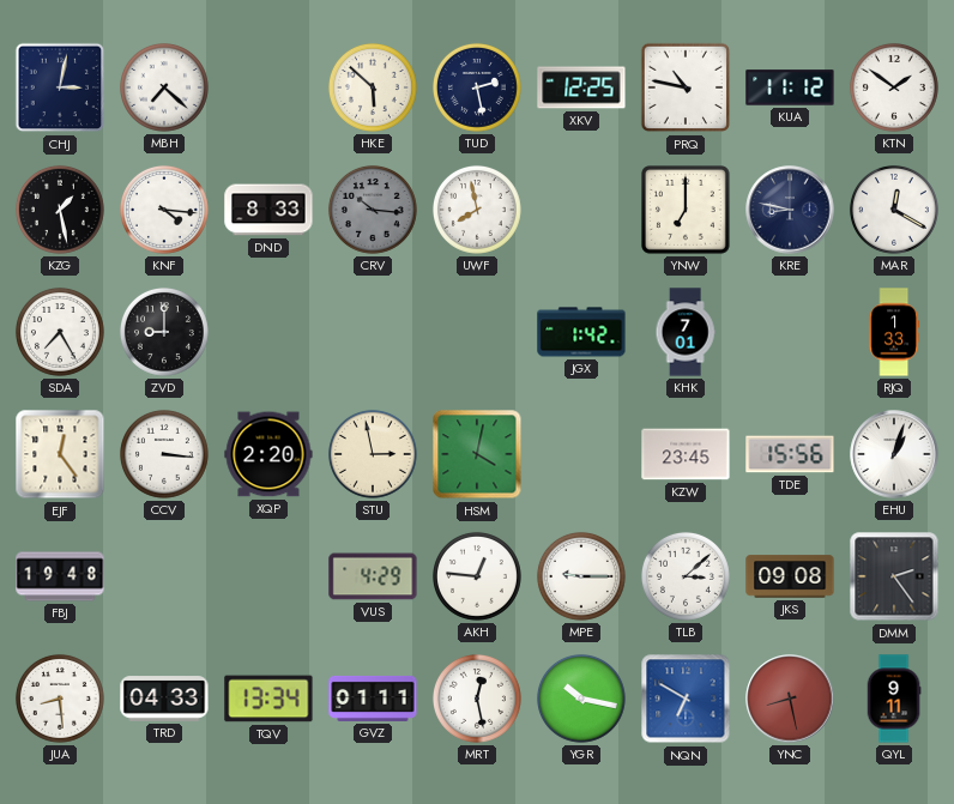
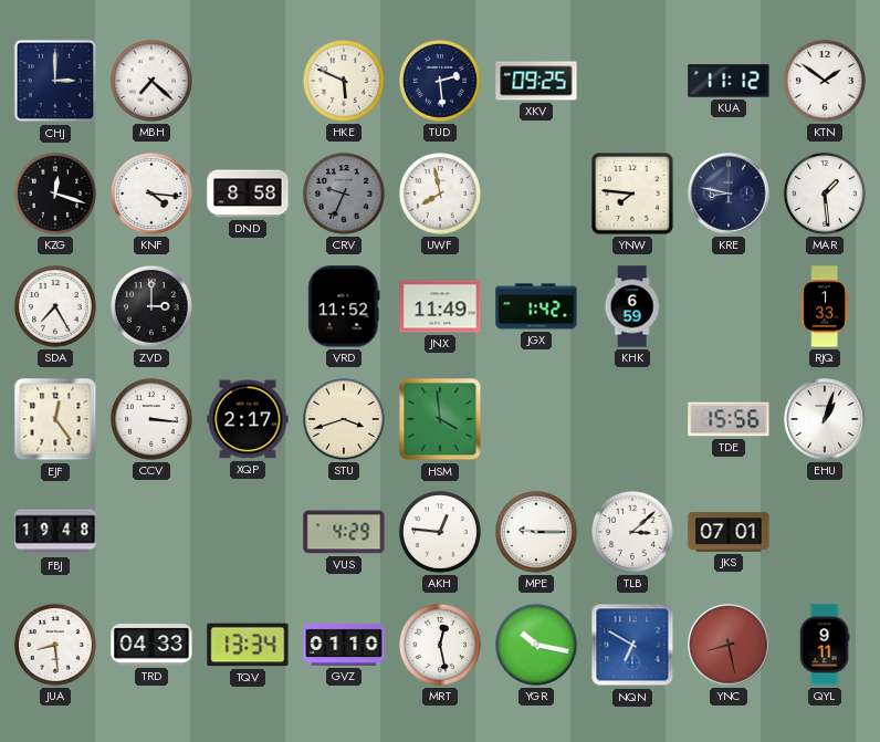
CHJ: 3:02 -> 3:00
HKE: 5:52 -> 5:49
TUD: 2:28 -> 2:29
XKV: 12:25 -> 09:25
PRQ: 10:47 -> none
KZG: 1:28 -> 12:18
DND: 8:33 -> 8:58
CRV: 10:16 -> 9:34
YNW: 7:00 -> 7:46
MAR: 12:20 -> 1:29
ZVD: 9:00 -> 3:00
VRD: none -> 11:52
JNX: none -> 11:49
KHK: 7:01 -> 6:59
XQP: 2:20 -> 2:17
STU: 2:58 -> 3:42
HSM: 4:02 -> 3:59
KZW: 23:45 -> none
JKS: 09:08 -> 07:01
DMM: 2:24 -> none
GVZ: 01:11 -> 01:10
